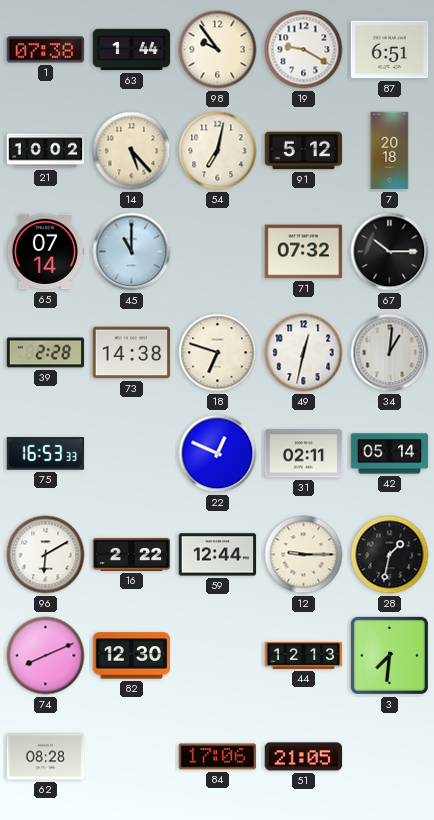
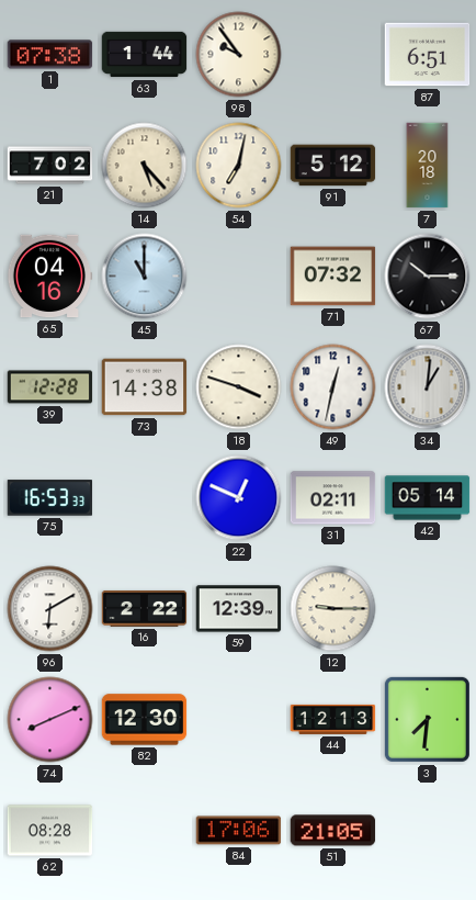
19: 9:20 -> none
21: 10:02 -> 7:02
65: 07:14 -> 04:16
39: 2:28 -> 12:28
18: 6:48 -> 3:48
59: 12:44 -> 12:39
28: 1:32 -> none
